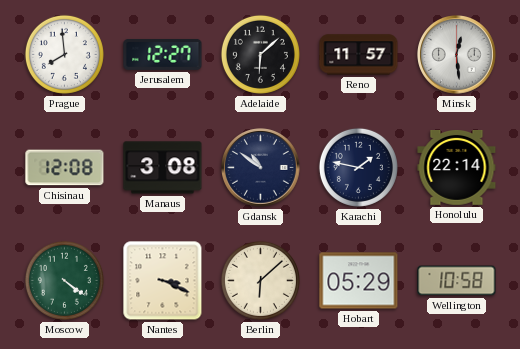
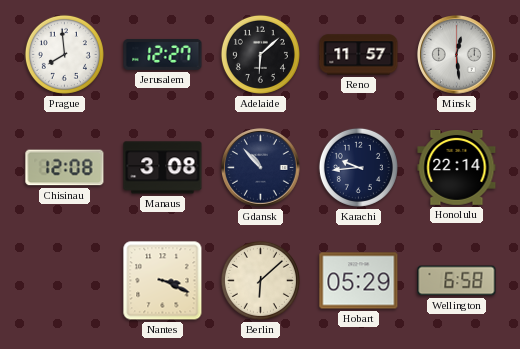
Gdansk: 10:51 -> 10:53
Karachi: 1:47 -> 9:44
Moscow: 4:21 -> none
Wellington: 10:58 -> 6:58
